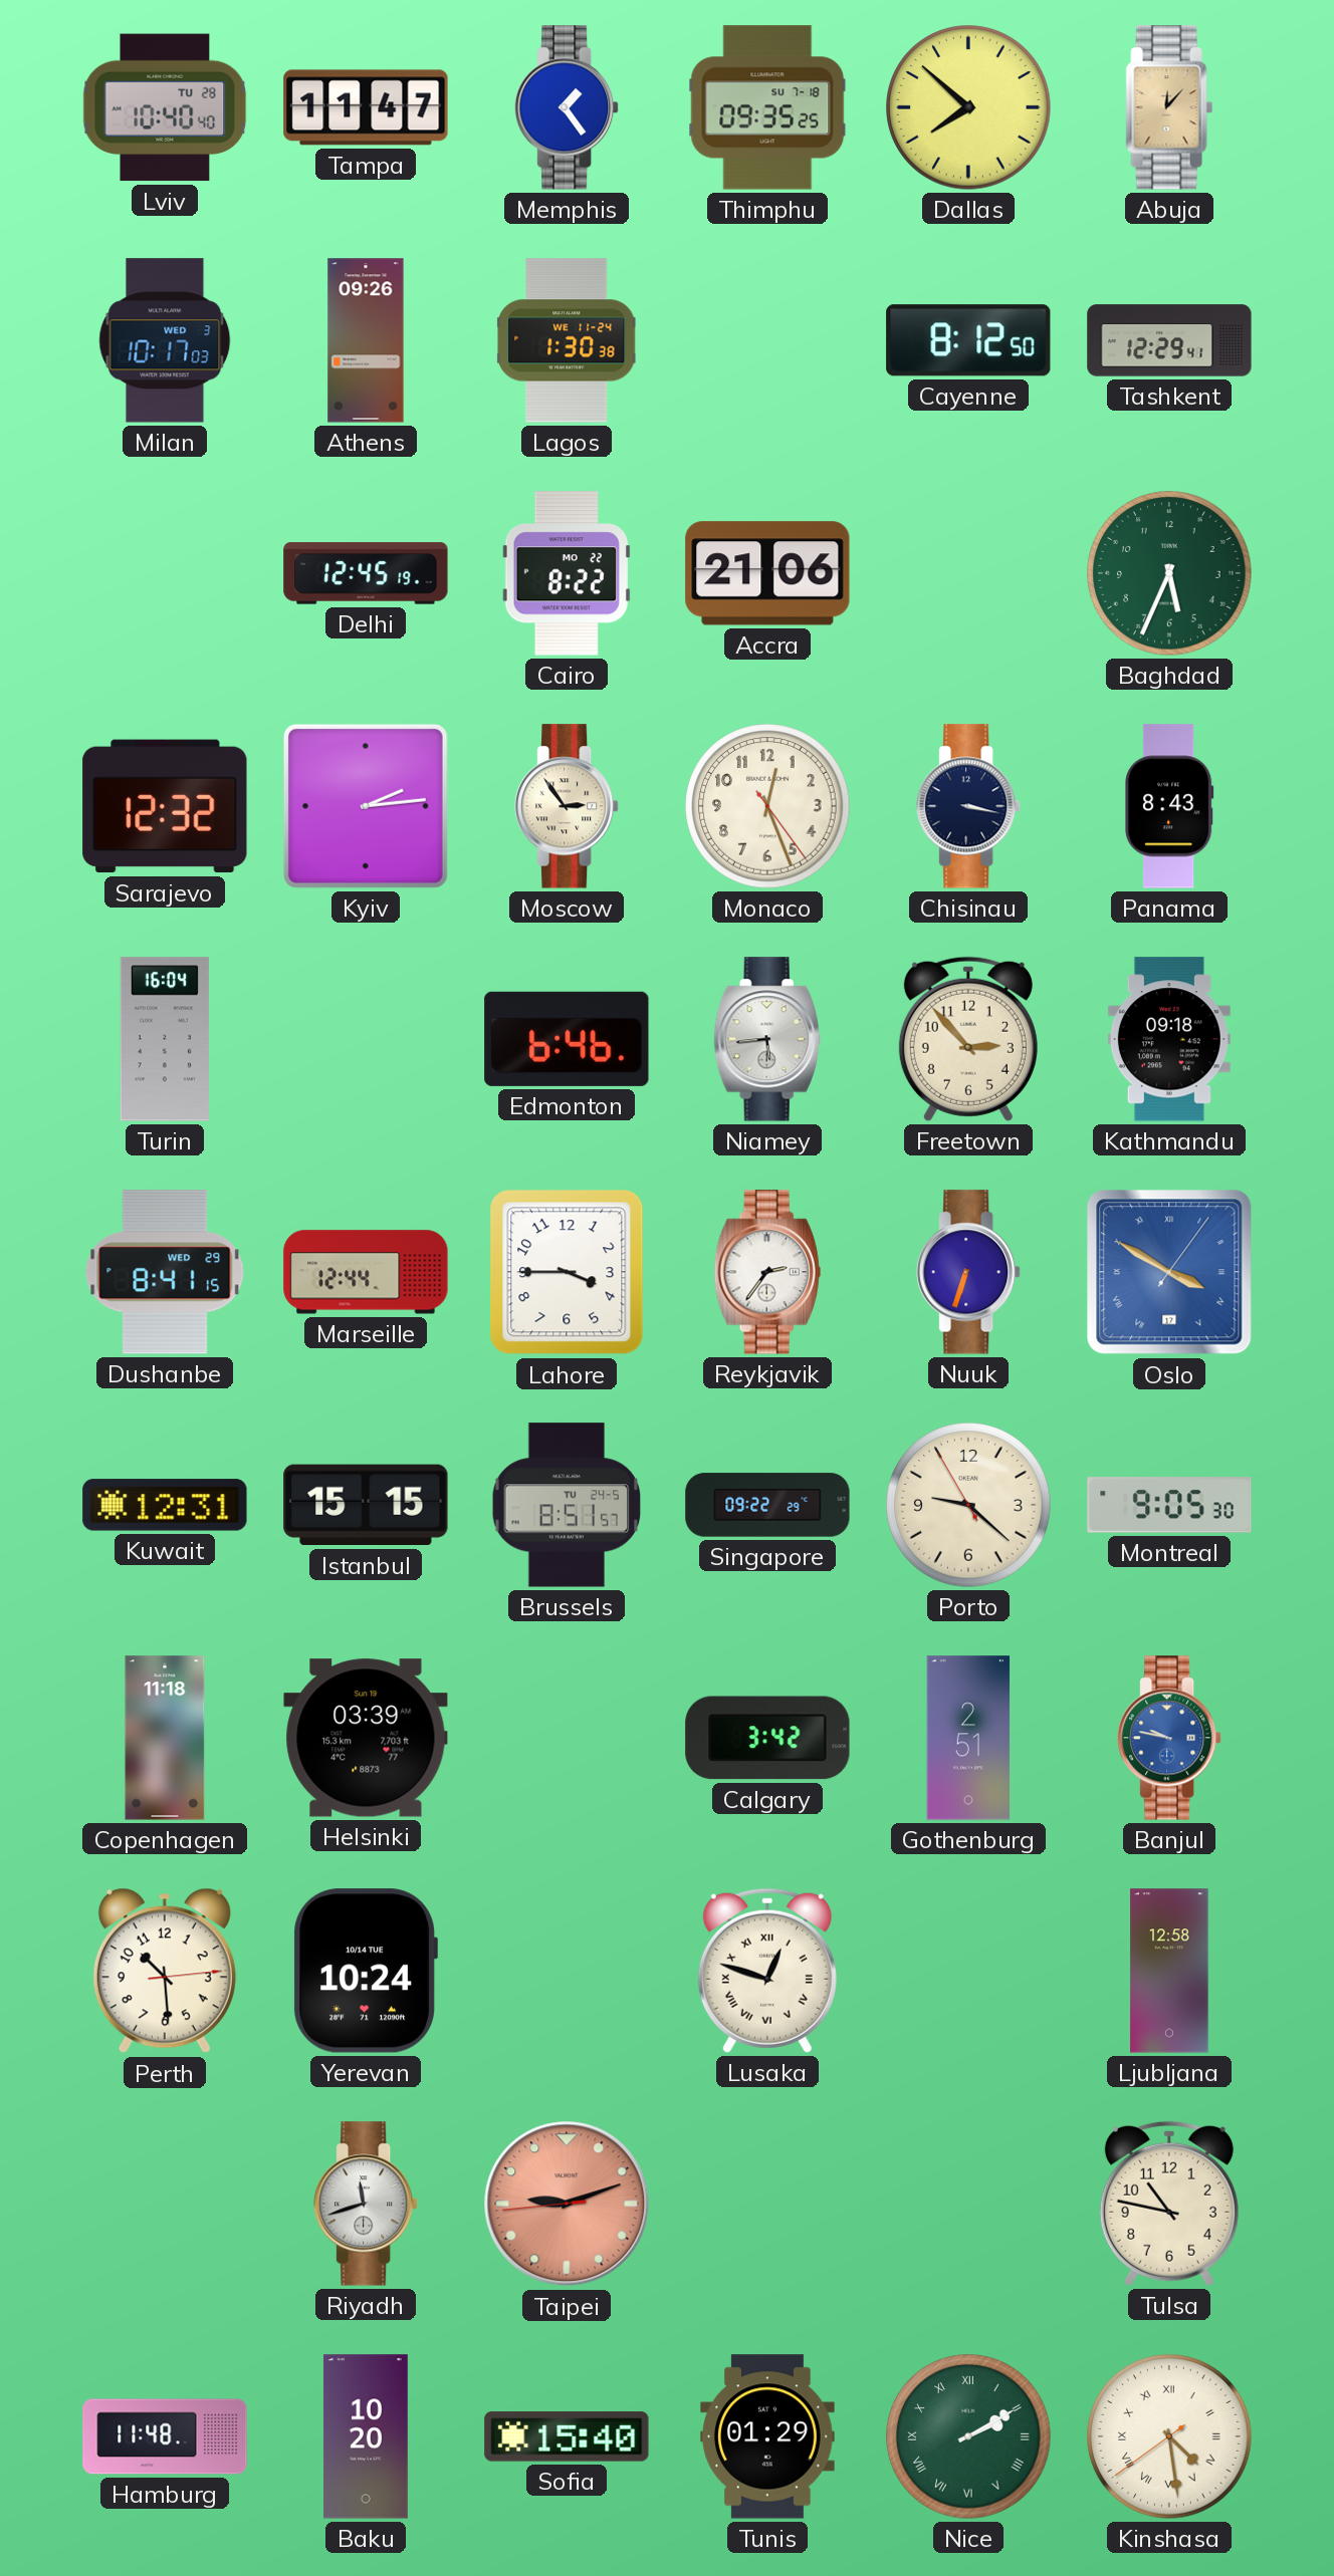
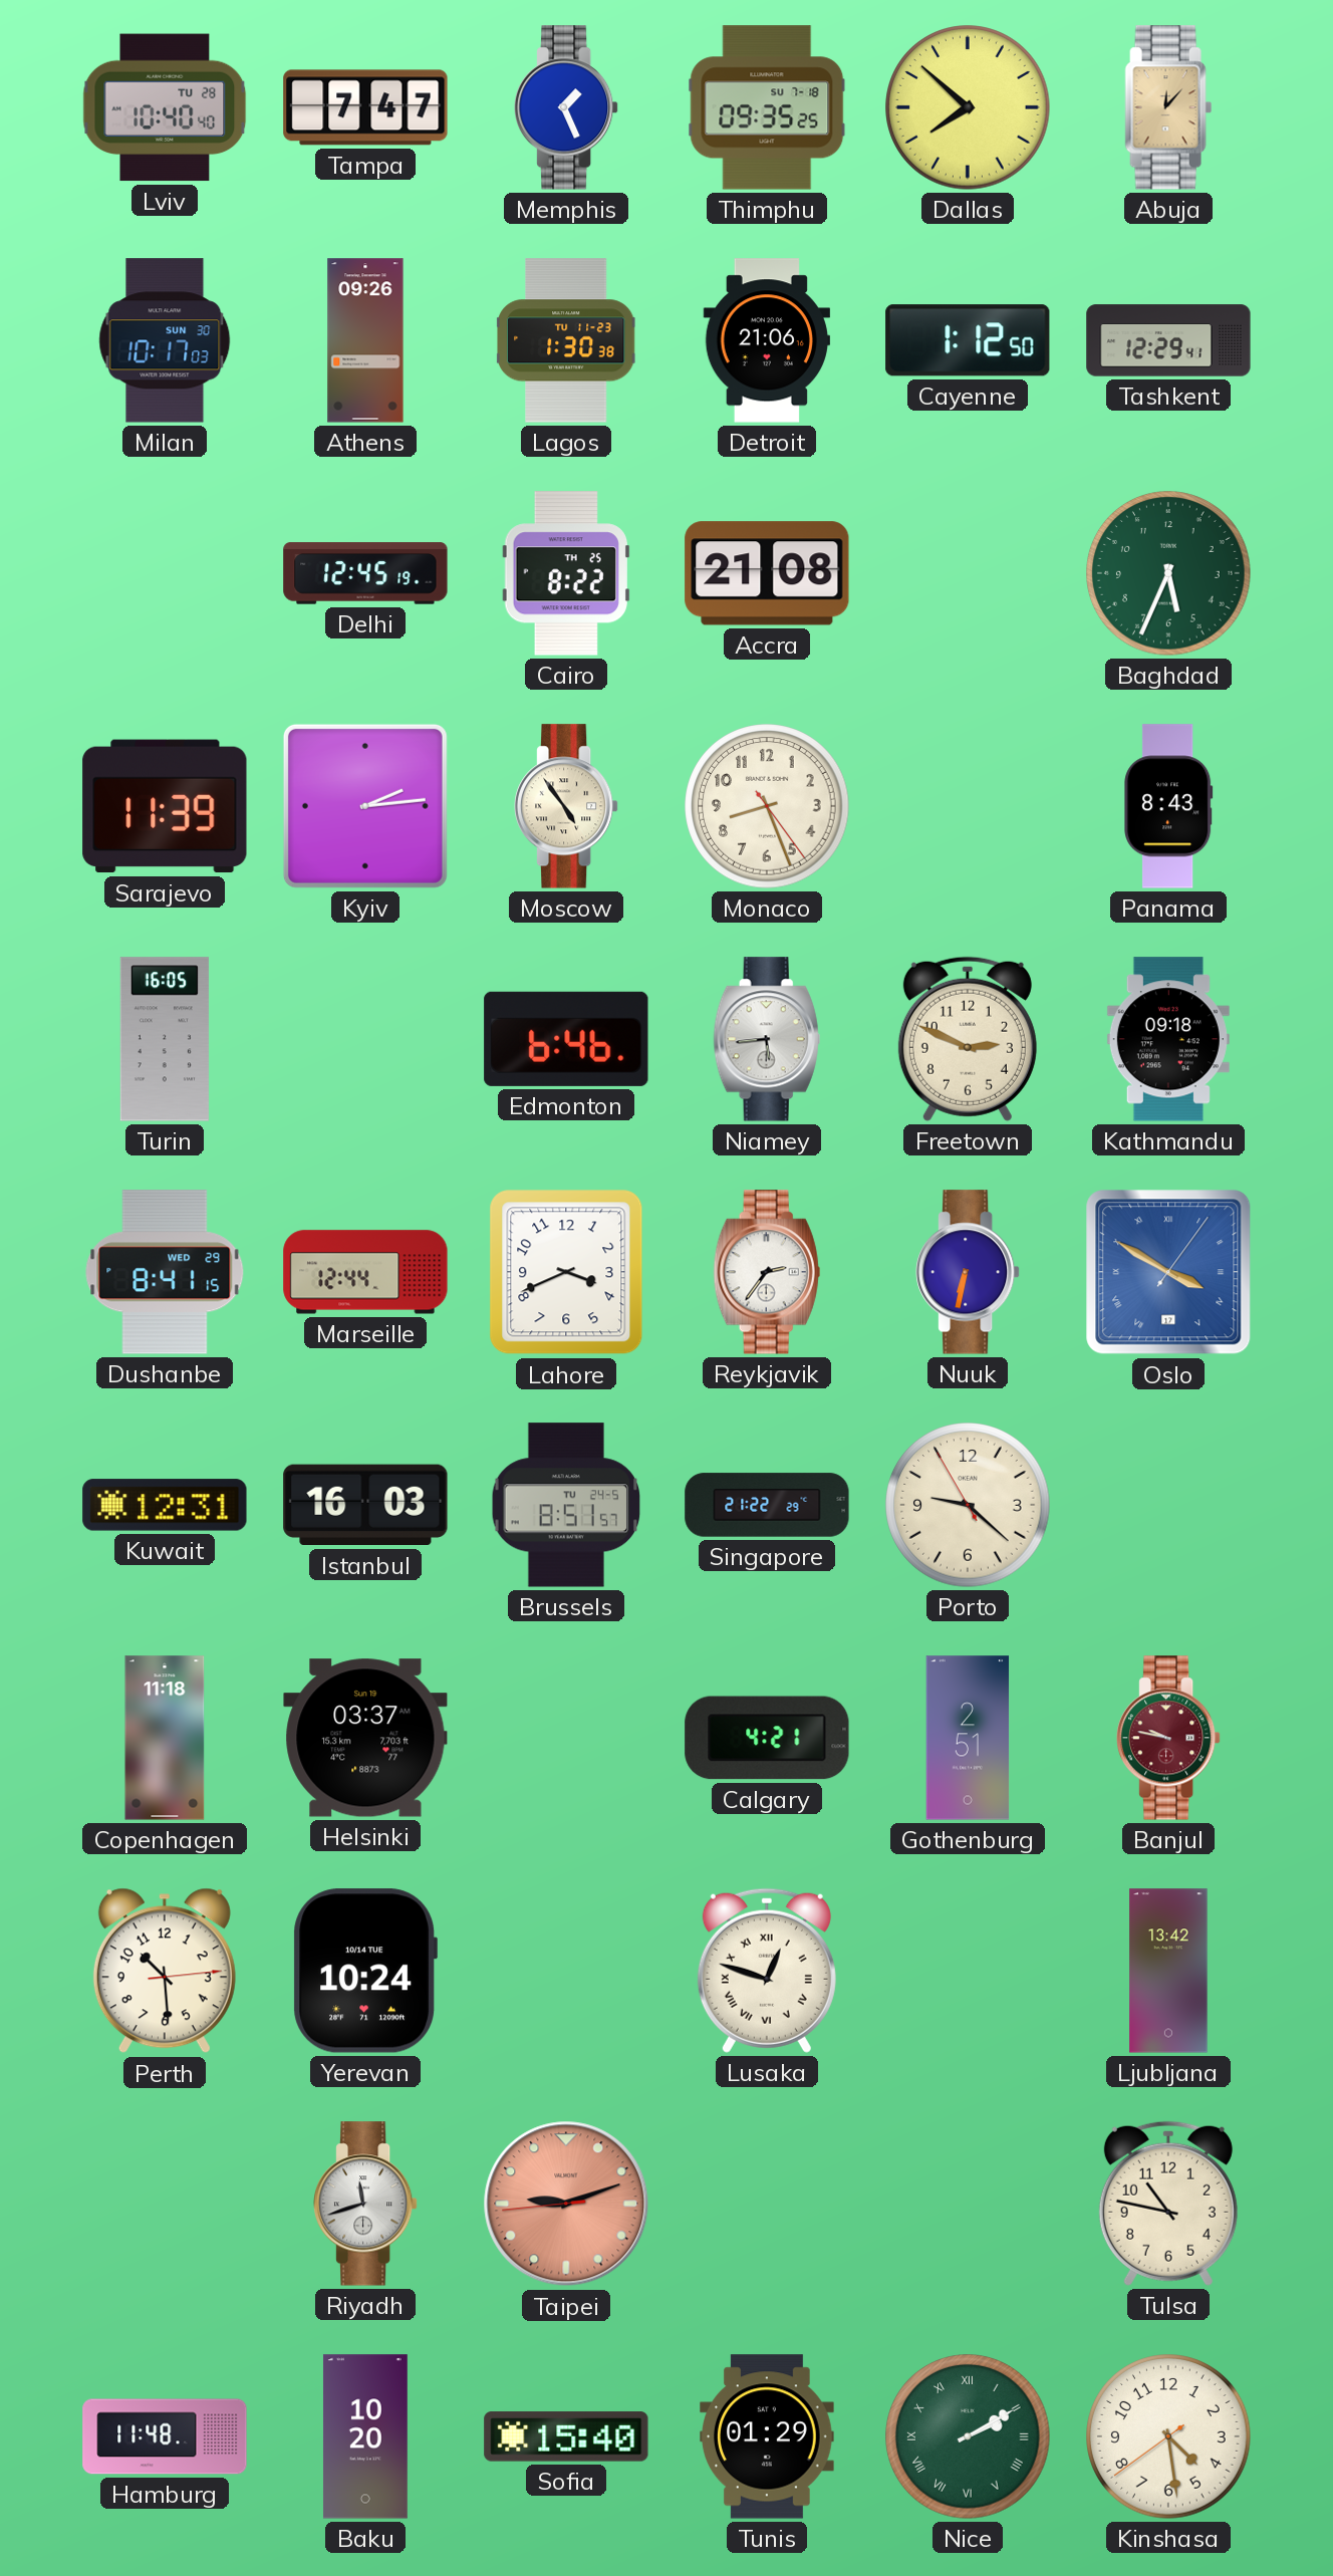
Tampa: 11:47 -> 7:47
Memphis: 1:24 -> 1:26
Milan date: WED 3 -> SUN 30
Lagos date: WE 11-24 -> TU 11-23
Detroit: none -> 21:06
Cayenne: 8:12 -> 1:12
Cairo date: MO 22 -> TH 25
Accra: 21:06 -> 21:08
Sarajevo: 12:32 -> 11:39
Moscow: 2:54 -> 4:54
Monaco: 12:26 -> 8:26
Chisinau: 3:17 -> none
Turin: 16:04 -> 16:05
Freetown: 2:53 -> 2:49
Lahore: 3:45 -> 3:41
Nuuk: 6:33 -> 6:32
Istanbul: 15:15 -> 16:03
Singapore: 09:22 -> 21:22
Montreal: 9:05 -> none
Helsinki: 03:39 -> 03:37
Calgary: 3:42 -> 4:21
Banjul dial: blue -> burgundy
Ljubljana: 12:58 -> 13:42
Kinshasa numerals: Roman -> Arabic
